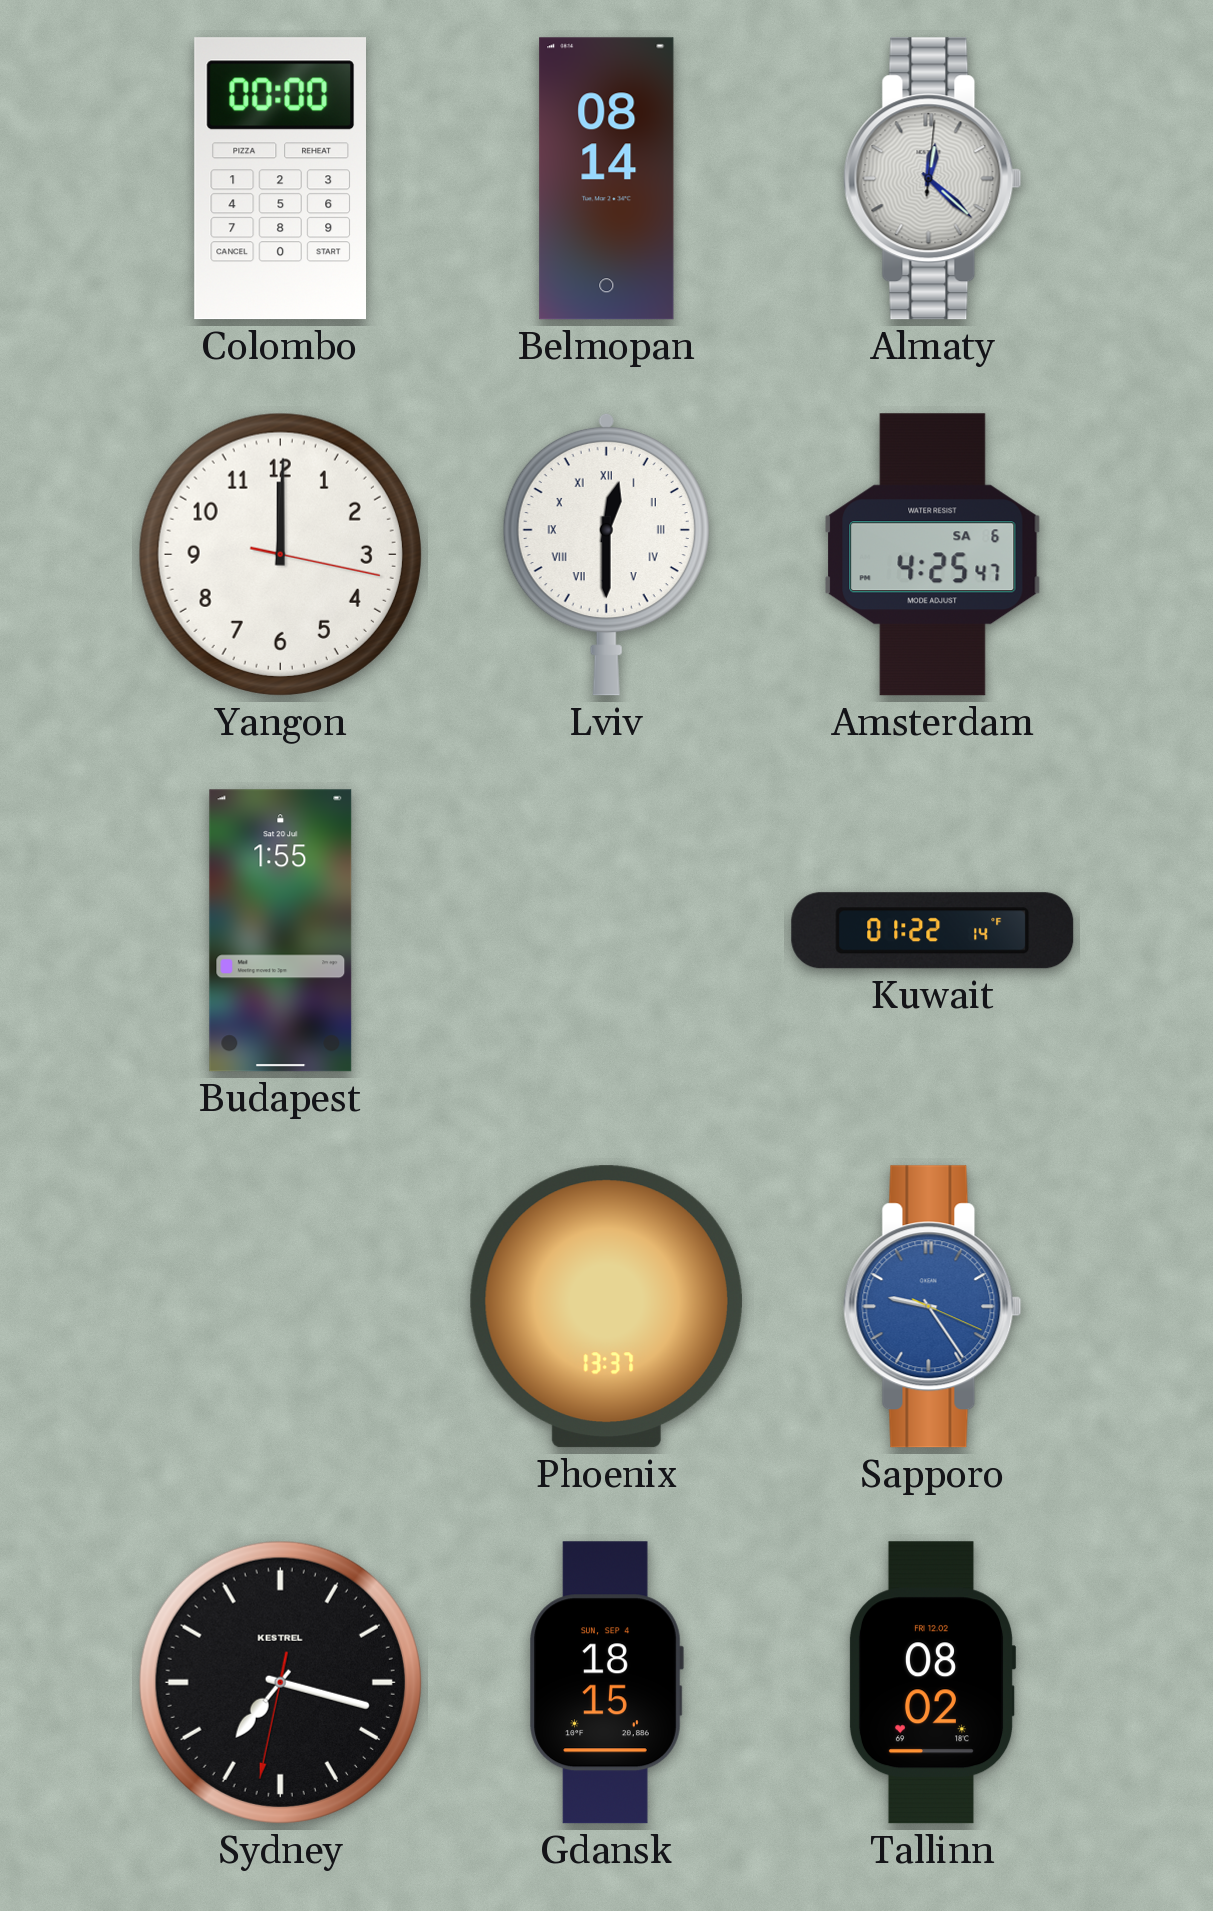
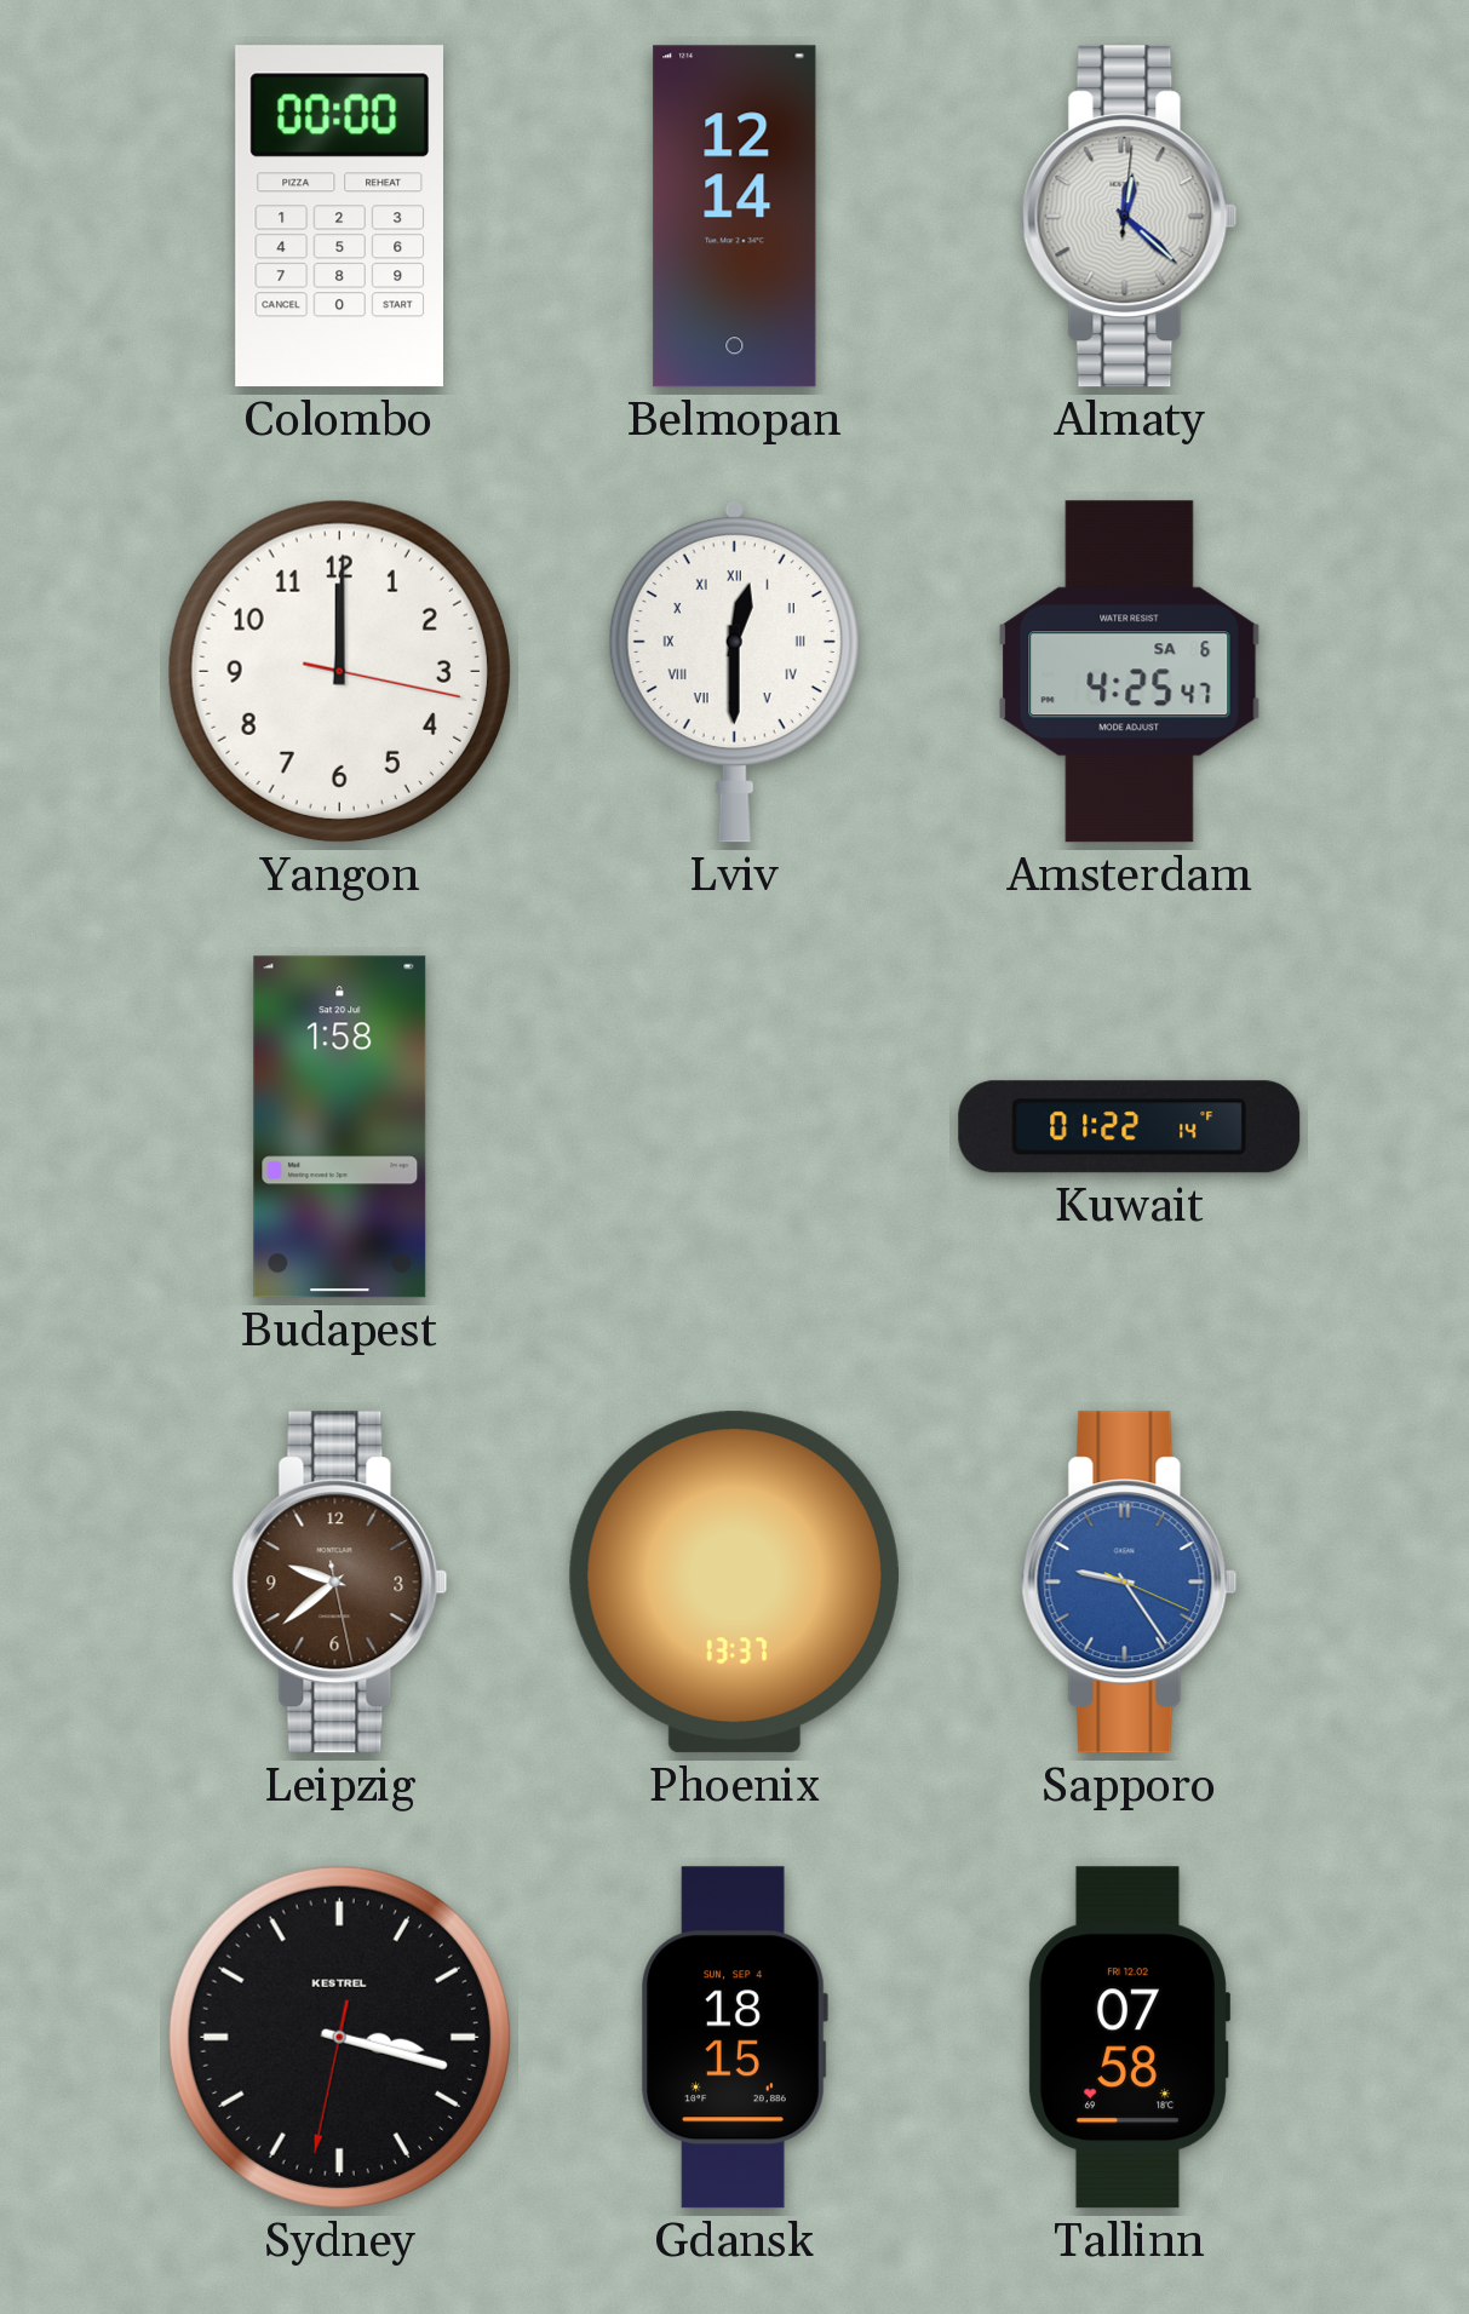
Belmopan: 08:14 -> 12:14
Budapest: 1:55 -> 1:58
Leipzig: none -> 9:38
Sydney: 7:17 -> 3:17
Tallinn: 08:02 -> 07:58
